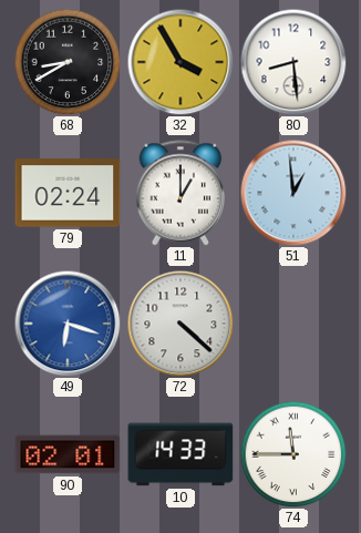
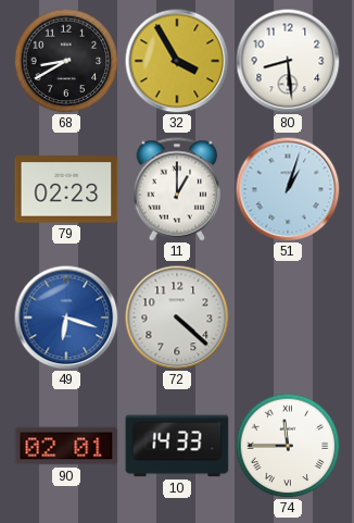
79: 02:24 -> 02:23
51: 12:59 -> 1:03
